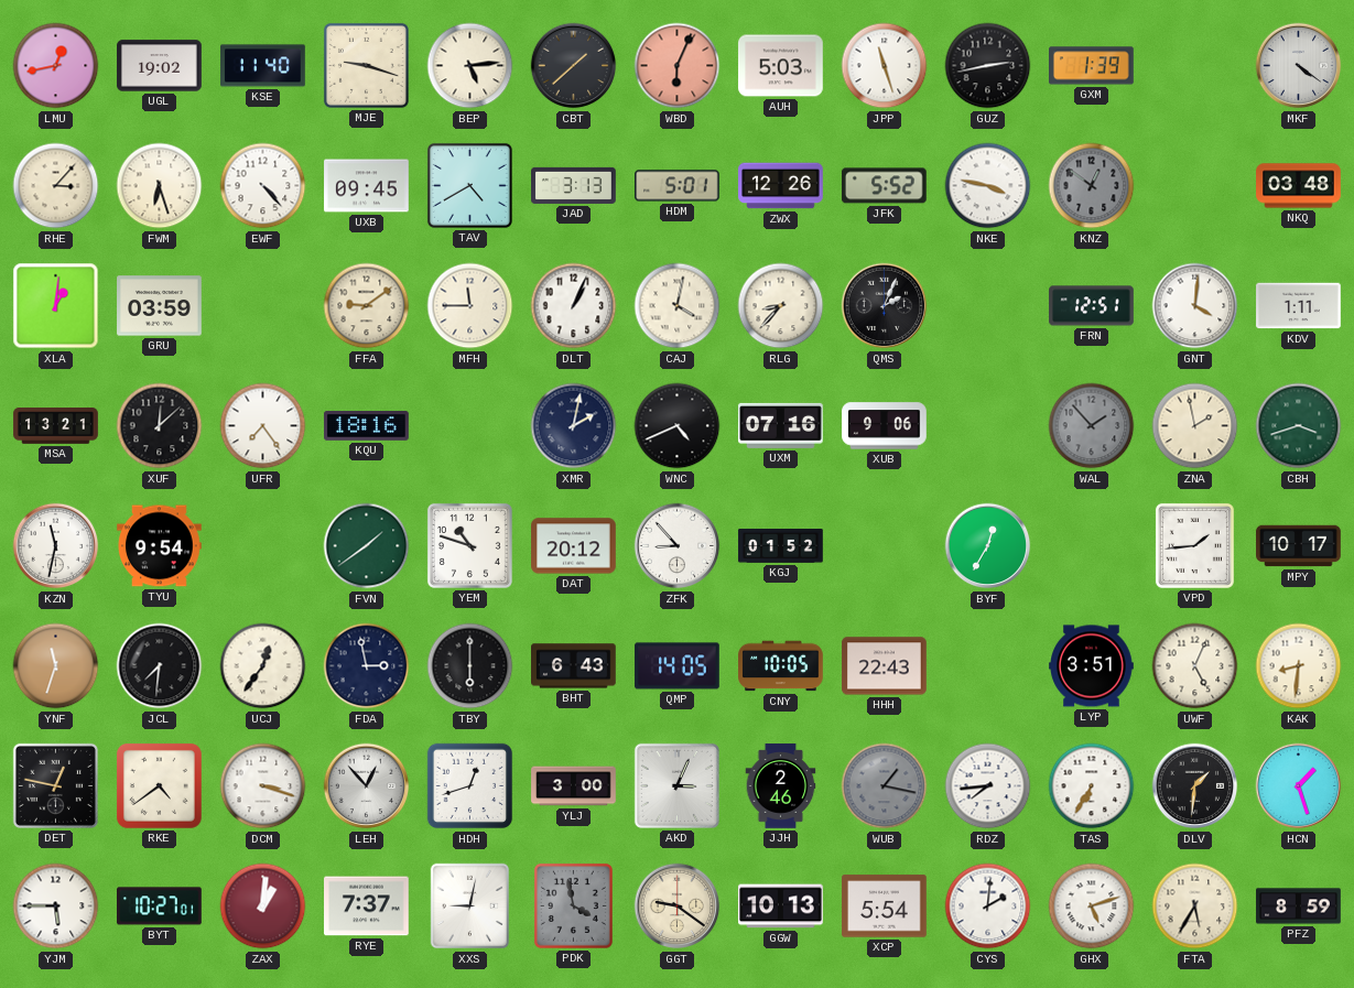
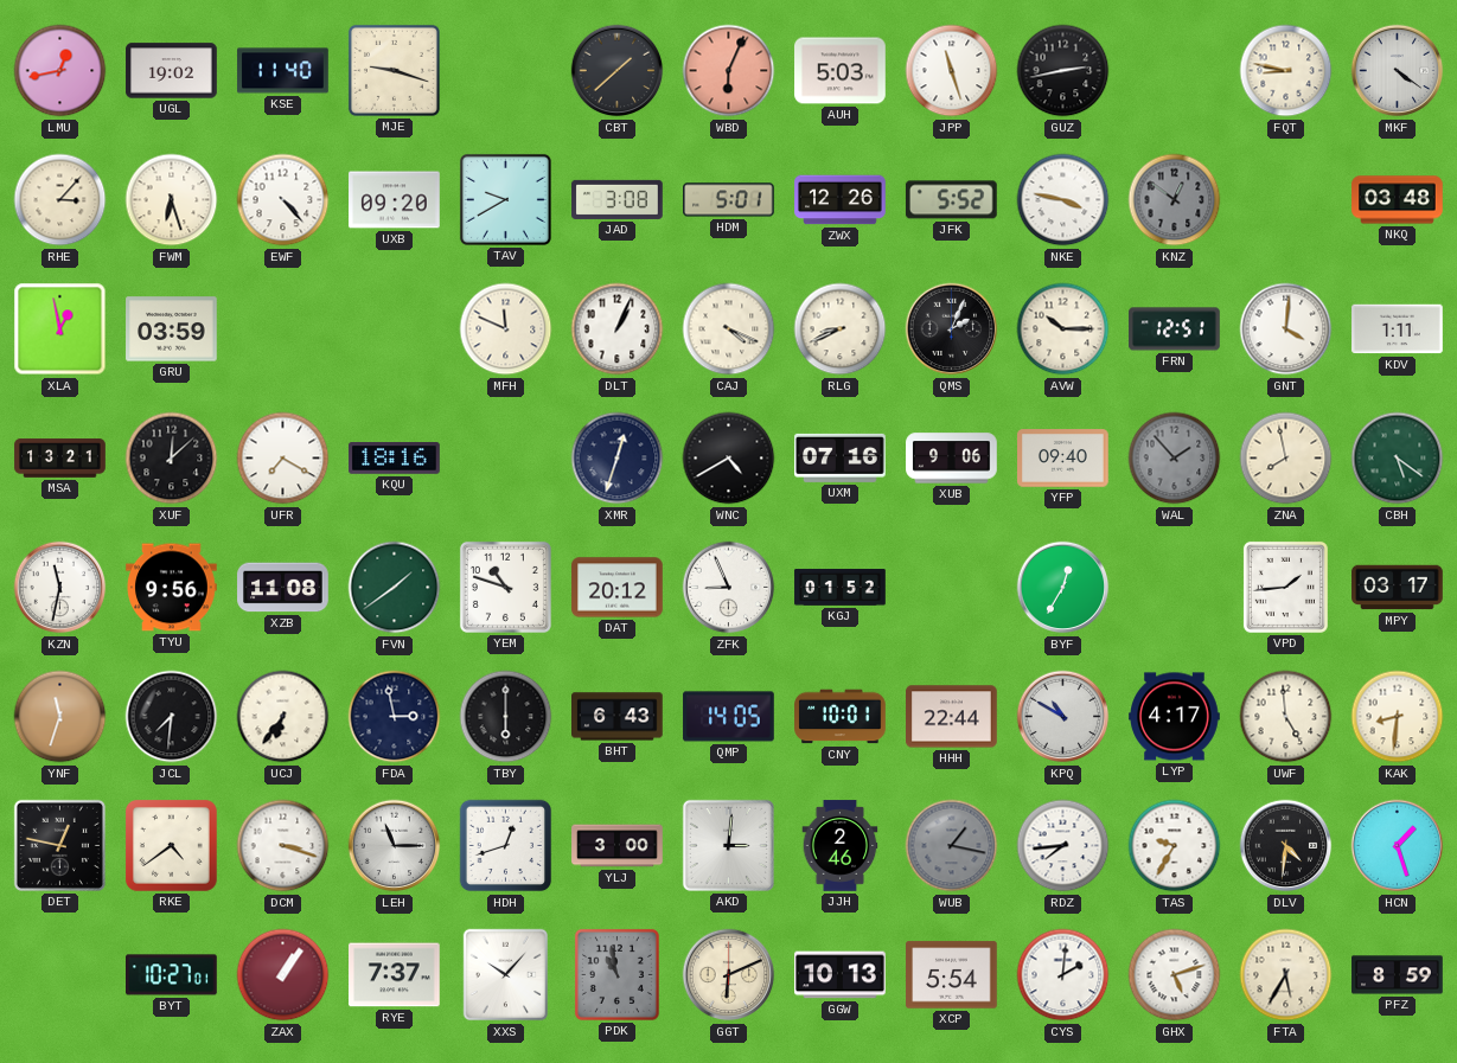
BEP: 5:14 -> none
GXM: 1:39 -> none
FQT: none -> 8:47
UXB: 09:45 -> 09:20
TAV: 4:40 -> 9:40
JAD: 3:13 -> 3:08
XLA: 1:01 -> 12:58
FFA: 9:09 -> none
MFH: 11:45 -> 11:49
CAJ: 4:02 -> 4:19
RLG: 8:37 -> 8:41
AVW: none -> 10:15
UFR: 7:24 -> 7:20
XMR: 2:02 -> 12:33
WNC: 4:41 -> 4:40
YFP: none -> 09:40
ZNA: 1:58 -> 7:58
CBH: 3:42 -> 5:21
TYU: 9:54 -> 9:56
XZB: none -> 11:08
ZFK: 8:53 -> 8:56
MPY: 10:17 -> 03:17
UCJ: 12:36 -> 6:36
CNY: 10:05 -> 10:01
HHH: 22:43 -> 22:44
KPQ: none -> 10:50
LYP: 3:51 -> 4:17
UWF: 5:04 -> 4:59
LEH: 12:53 -> 11:15
AKD: 3:04 -> 3:01
TAS: 6:35 -> 9:35
DLV: 1:31 -> 4:31
YJM: 5:45 -> none
ZAX: 1:01 -> 1:06
XXS: 9:02 -> 10:07
PDK: 3:58 -> 10:58
GGT: 9:21 -> 6:11
